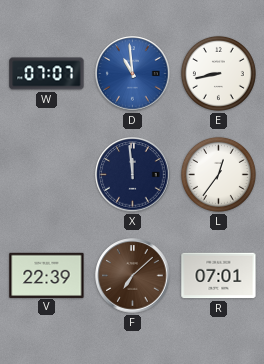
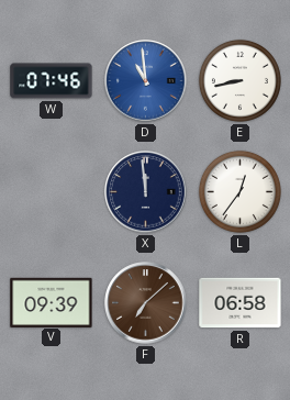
W: 07:07 -> 07:46
V: 22:39 -> 09:39
R: 07:01 -> 06:58
